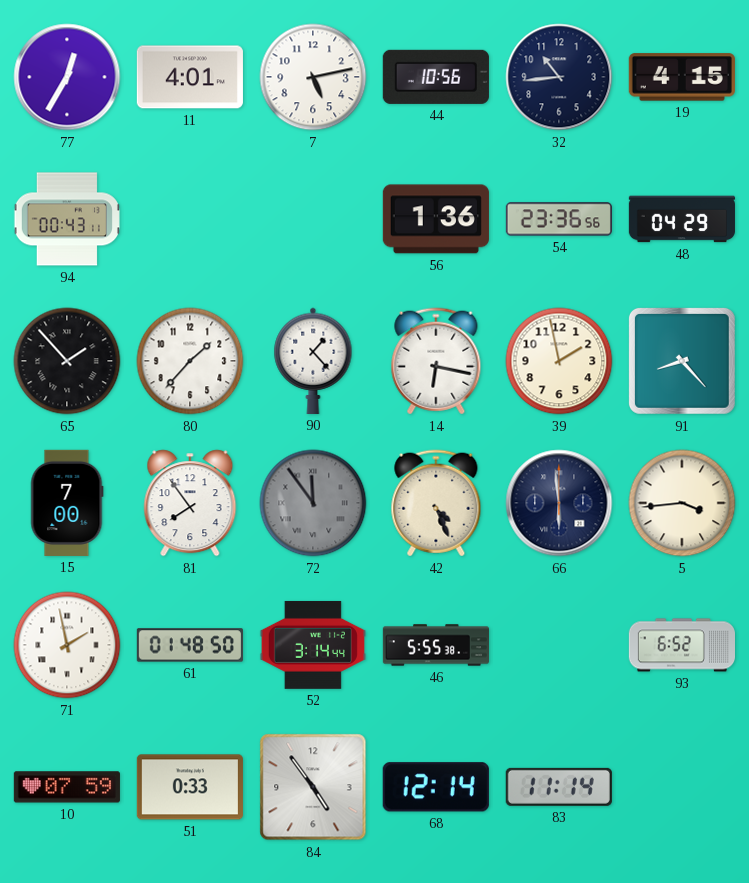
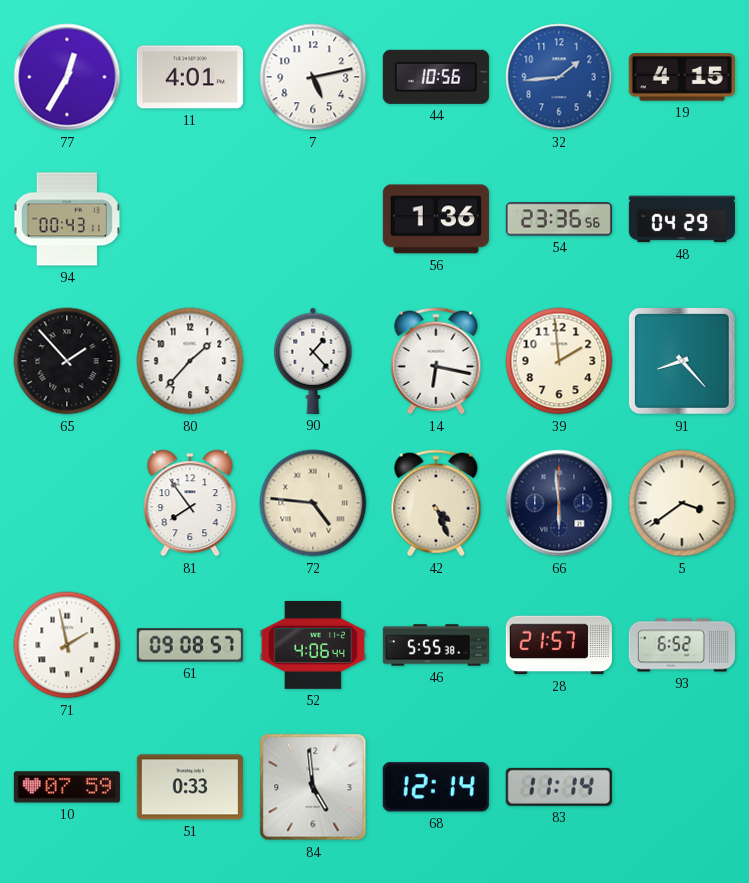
32: 10:44 -> 1:44
32 dial: navy -> blue
39: 1:58 -> 1:59
15: 7:00 -> none
72: 11:54 -> 4:46
72 dial: grey -> cream
5: 3:44 -> 3:39
61: 01:48 -> 09:08
52: 3:14 -> 4:06
28: none -> 21:57
84: 4:54 -> 4:59
